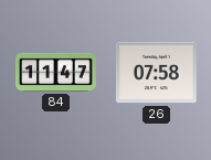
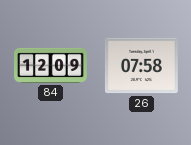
84: 11:47 -> 12:09
